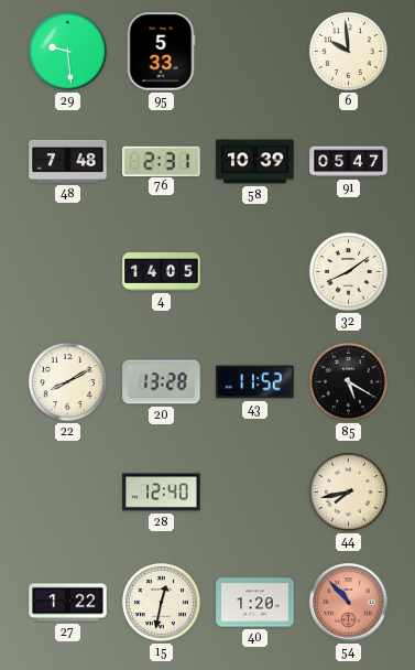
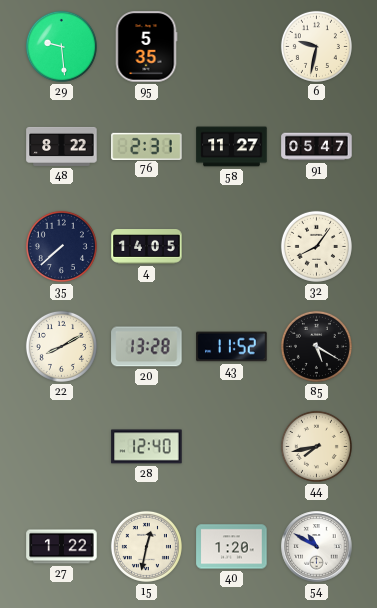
95: 5:33 -> 5:35
6: 9:59 -> 9:32
48: 7:48 -> 8:22
58: 10:39 -> 11:27
35: none -> 7:38
32: 8:09 -> 8:06
54: 10:53 -> 10:50
54 dial: salmon -> white
